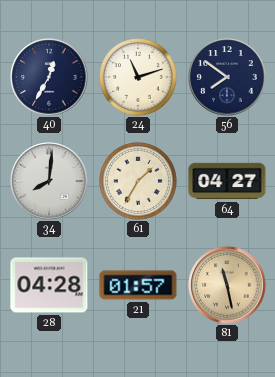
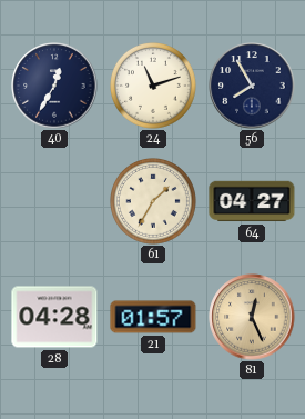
56: 7:51 -> 7:55
34: 8:01 -> none
81: 11:28 -> 12:26
